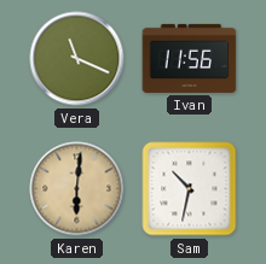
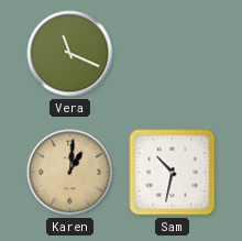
Ivan: 11:56 -> none
Karen: 6:01 -> 1:01
